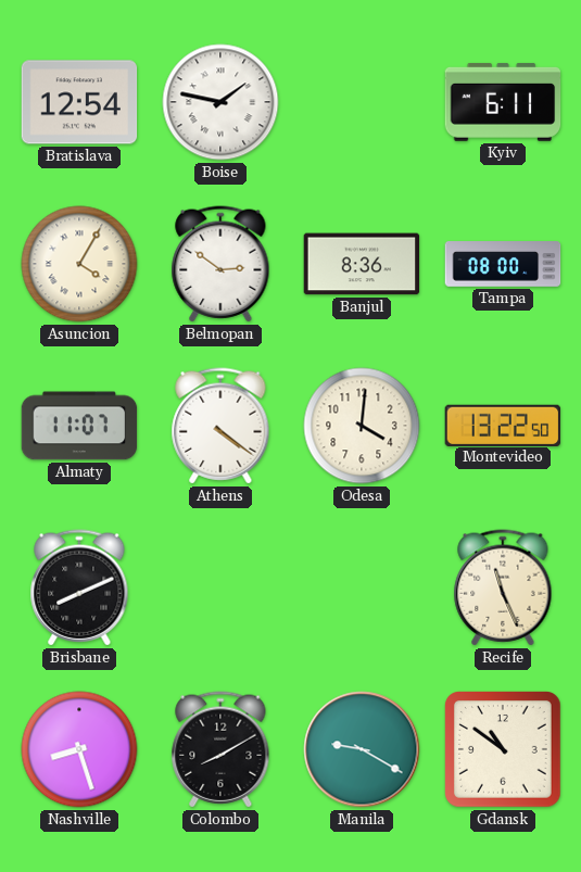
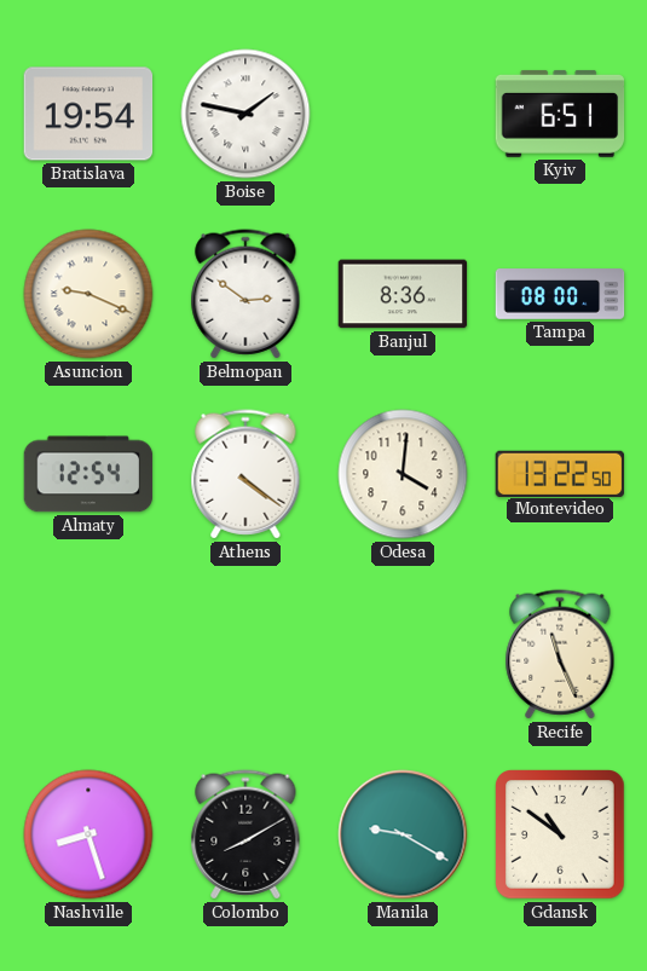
Bratislava: 12:54 -> 19:54
Kyiv: 6:11 -> 6:51
Asuncion: 4:05 -> 9:19
Almaty: 11:07 -> 12:54
Brisbane: 8:11 -> none
